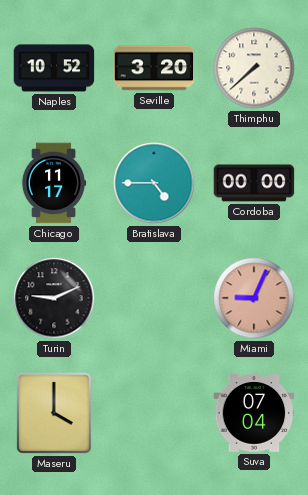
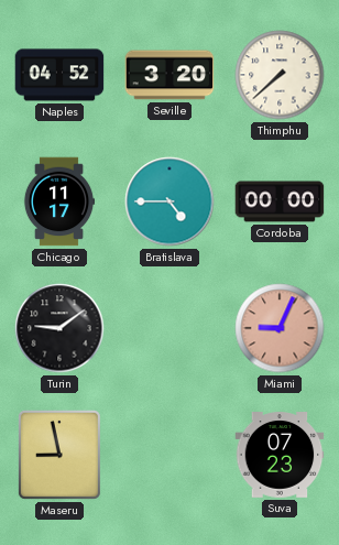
Naples: 10:52 -> 04:52
Turin: 9:11 -> 9:09
Maseru: 4:00 -> 8:58
Suva: 07:04 -> 07:23
